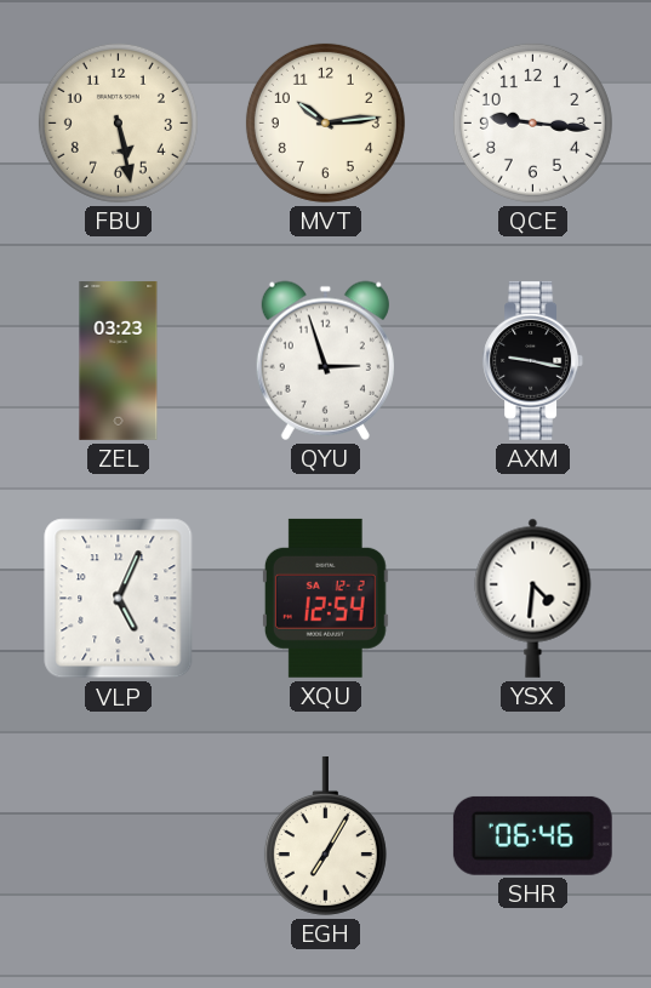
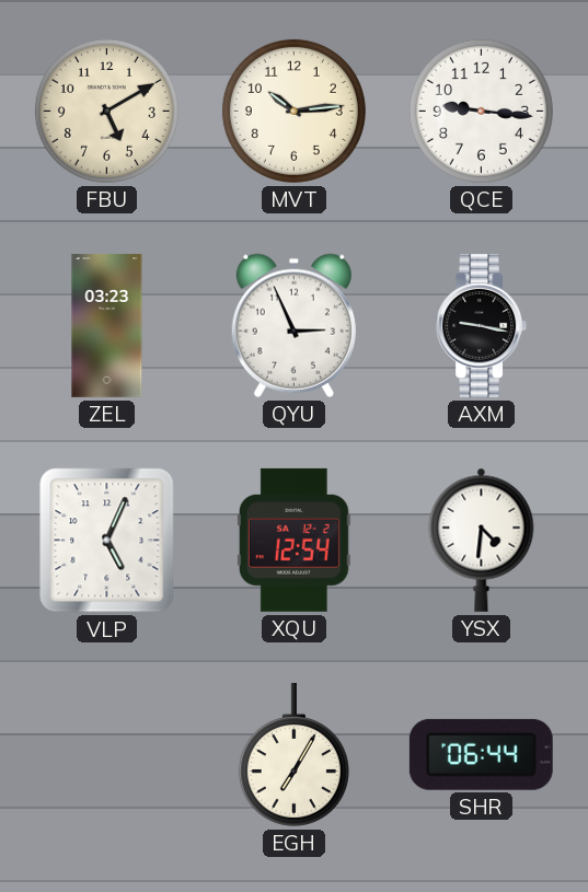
FBU: 5:28 -> 5:10
QYU: 2:57 -> 2:56
SHR: 06:46 -> 06:44
